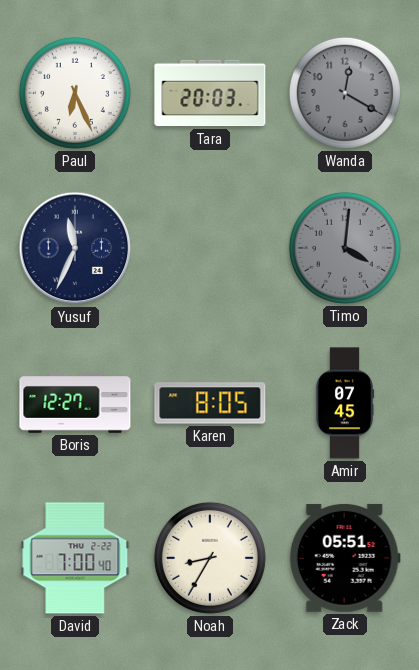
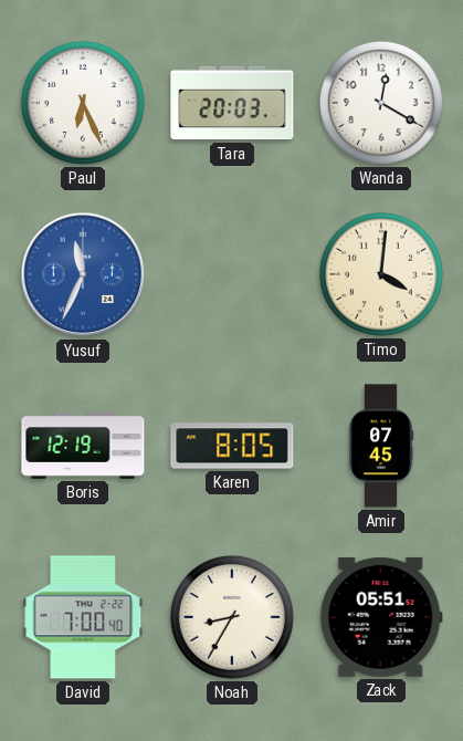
Wanda dial: grey -> white
Yusuf dial: navy -> blue
Timo dial: grey -> cream
Boris: 12:27 -> 12:19
